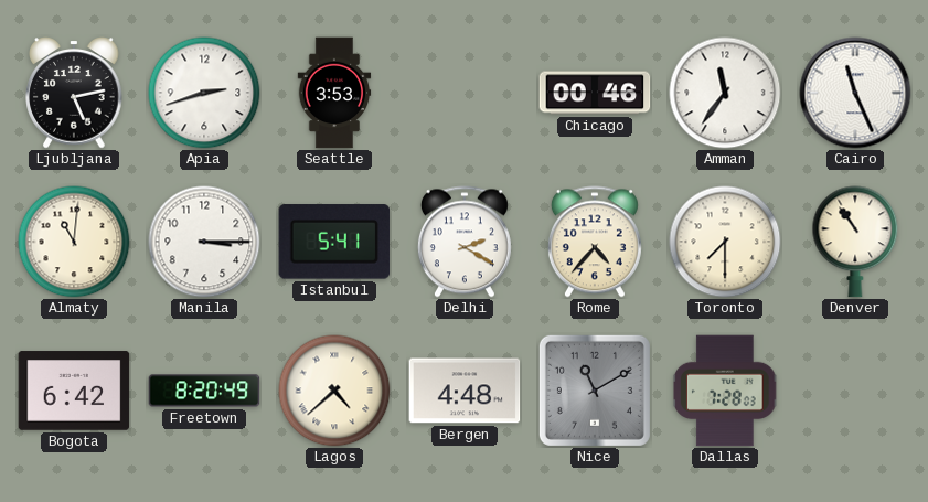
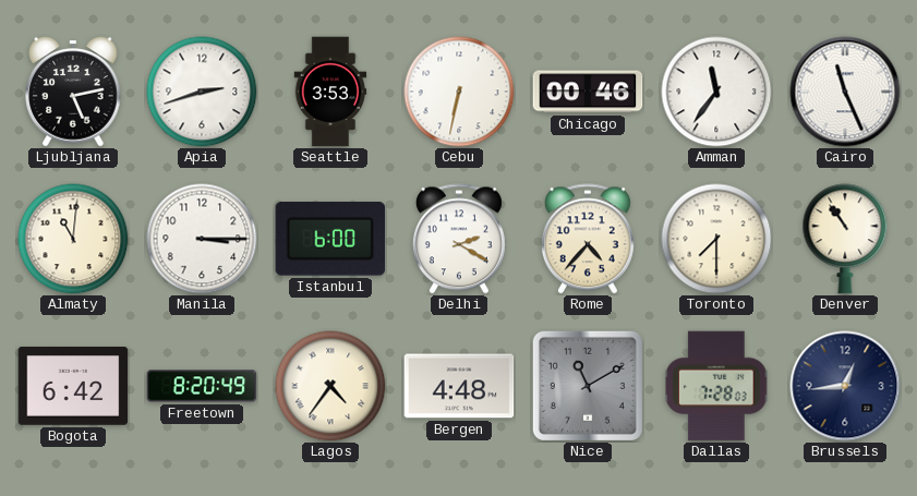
Cebu: none -> 6:32
Istanbul: 5:41 -> 6:00
Lagos: 4:38 -> 4:36
Brussels: none -> 12:44
